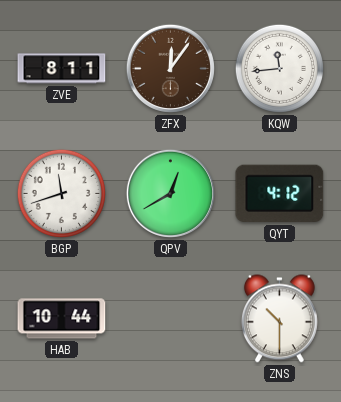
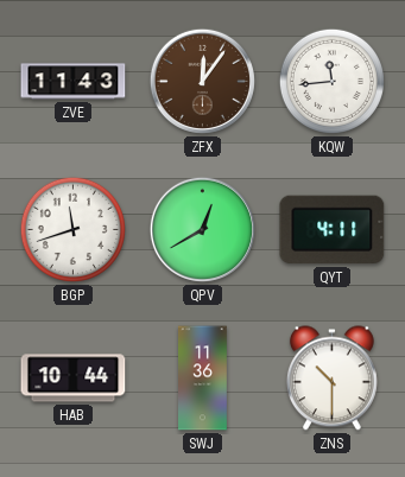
ZVE: 8:11 -> 11:43
QYT: 4:12 -> 4:11
SWJ: none -> 11:36
